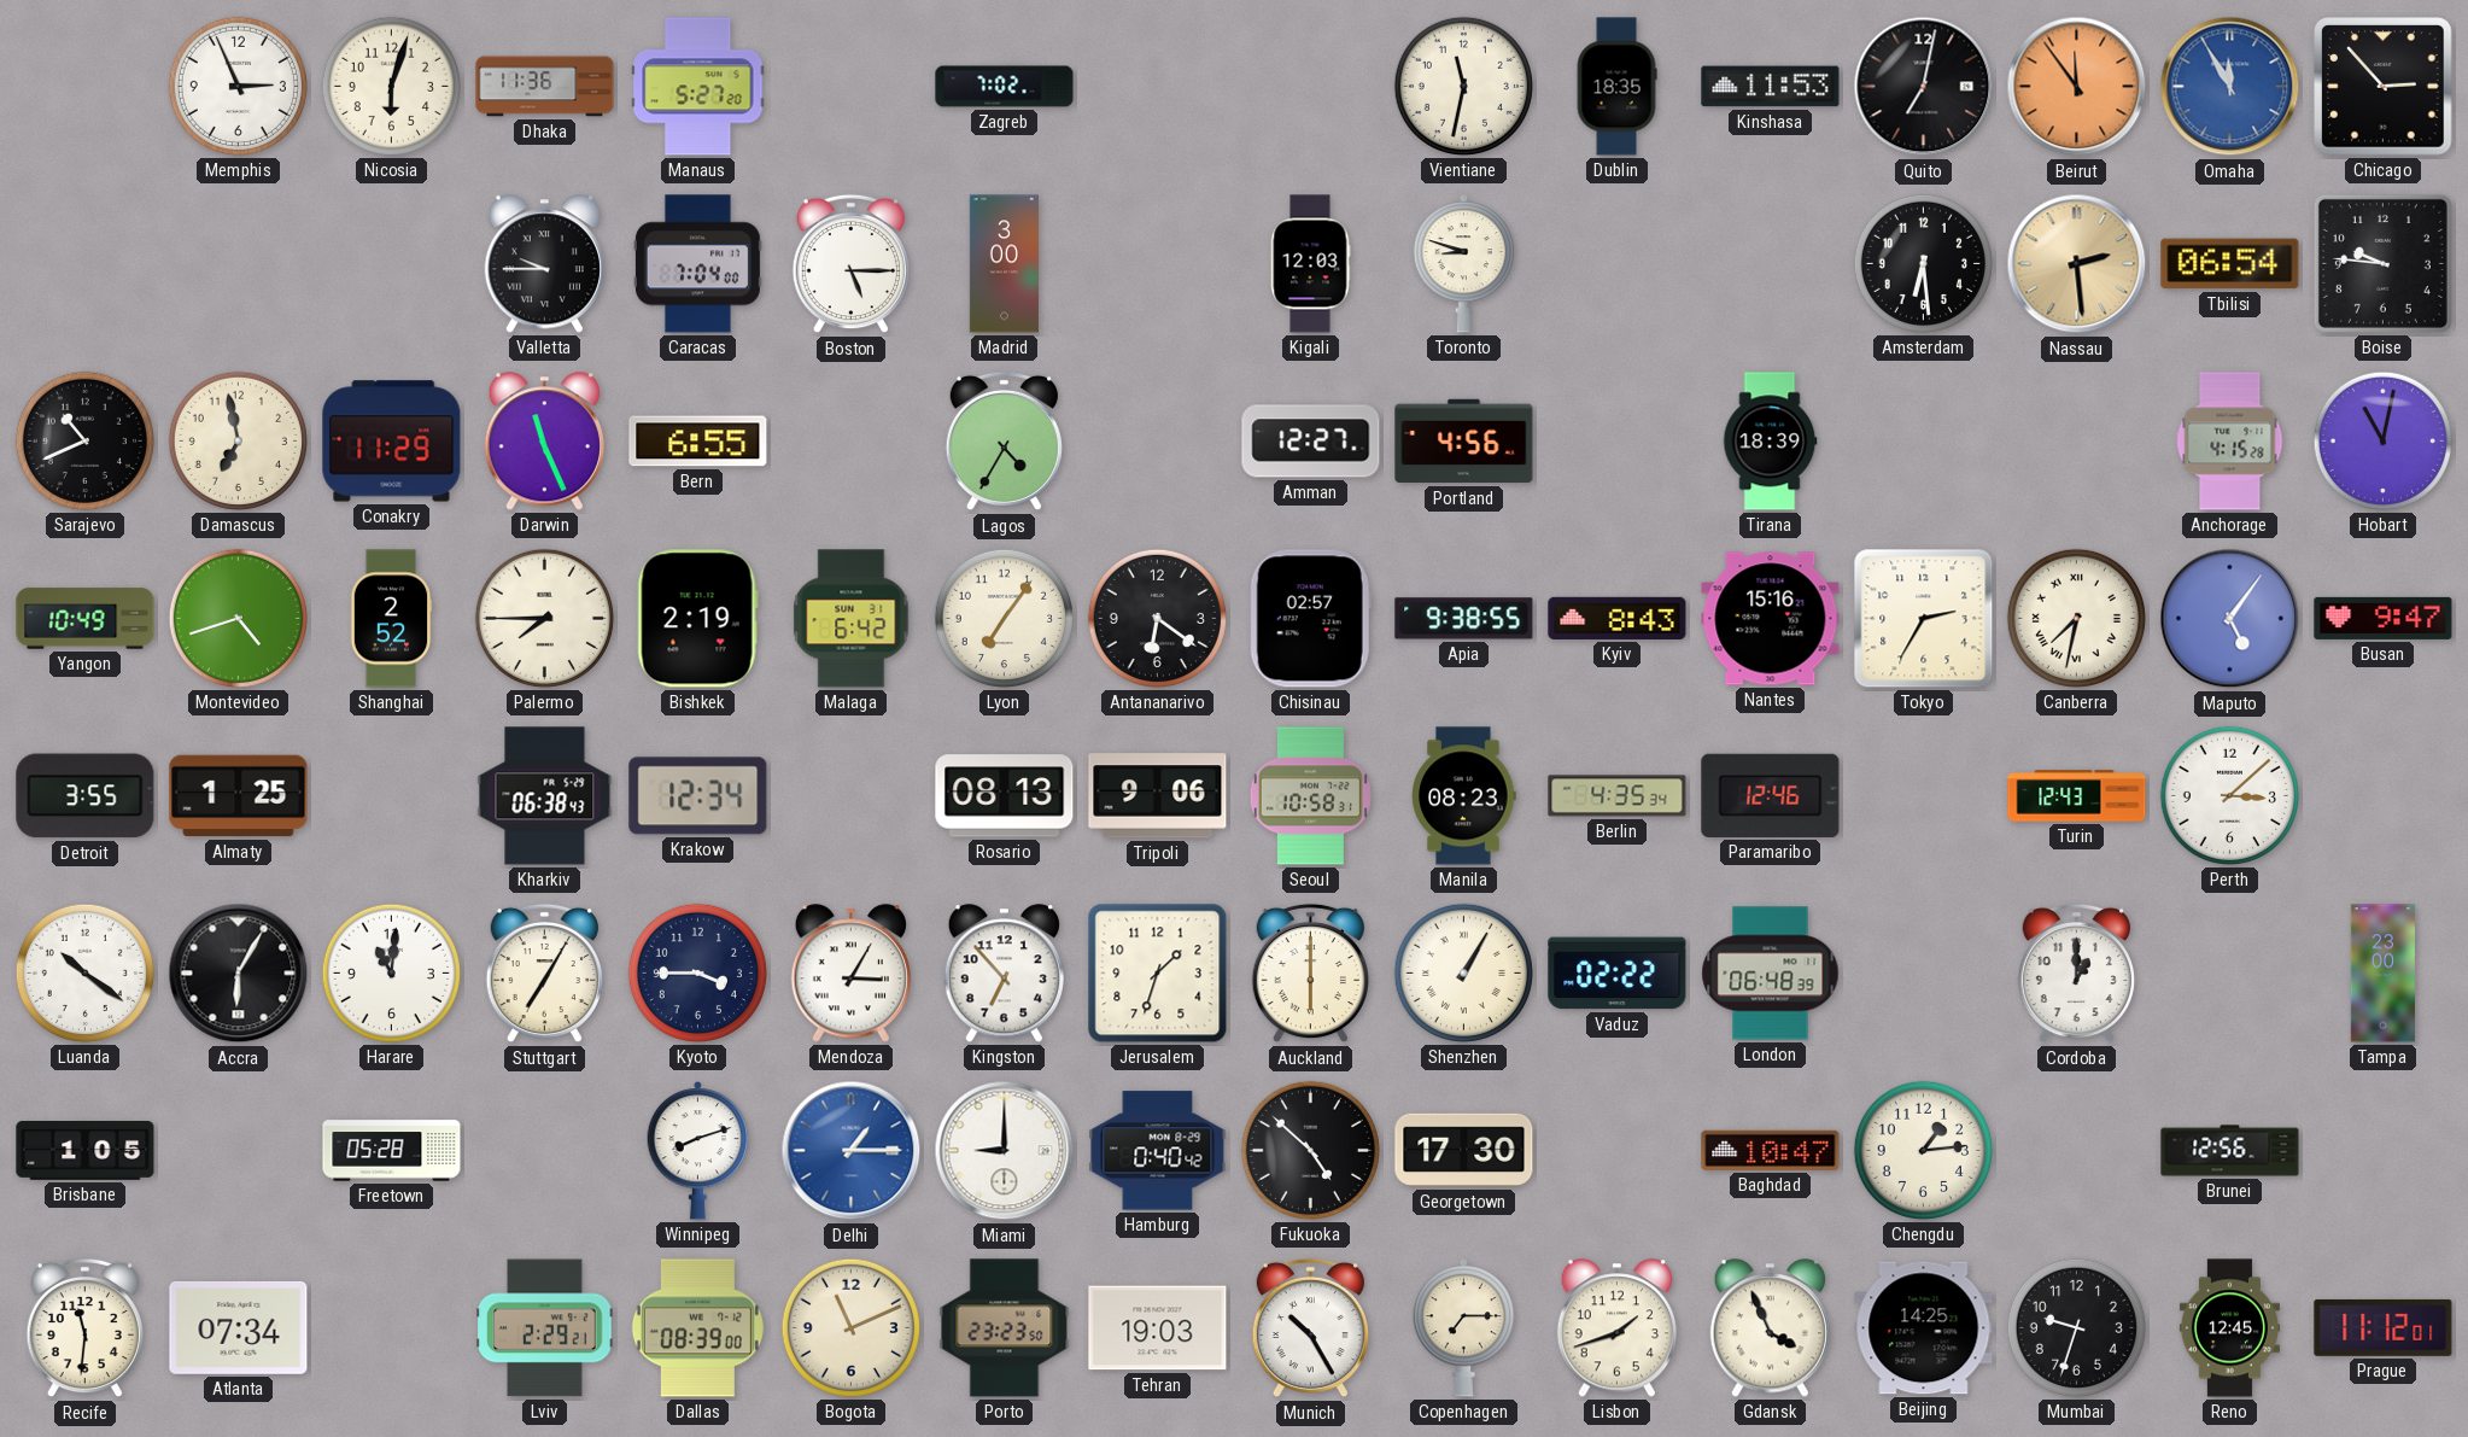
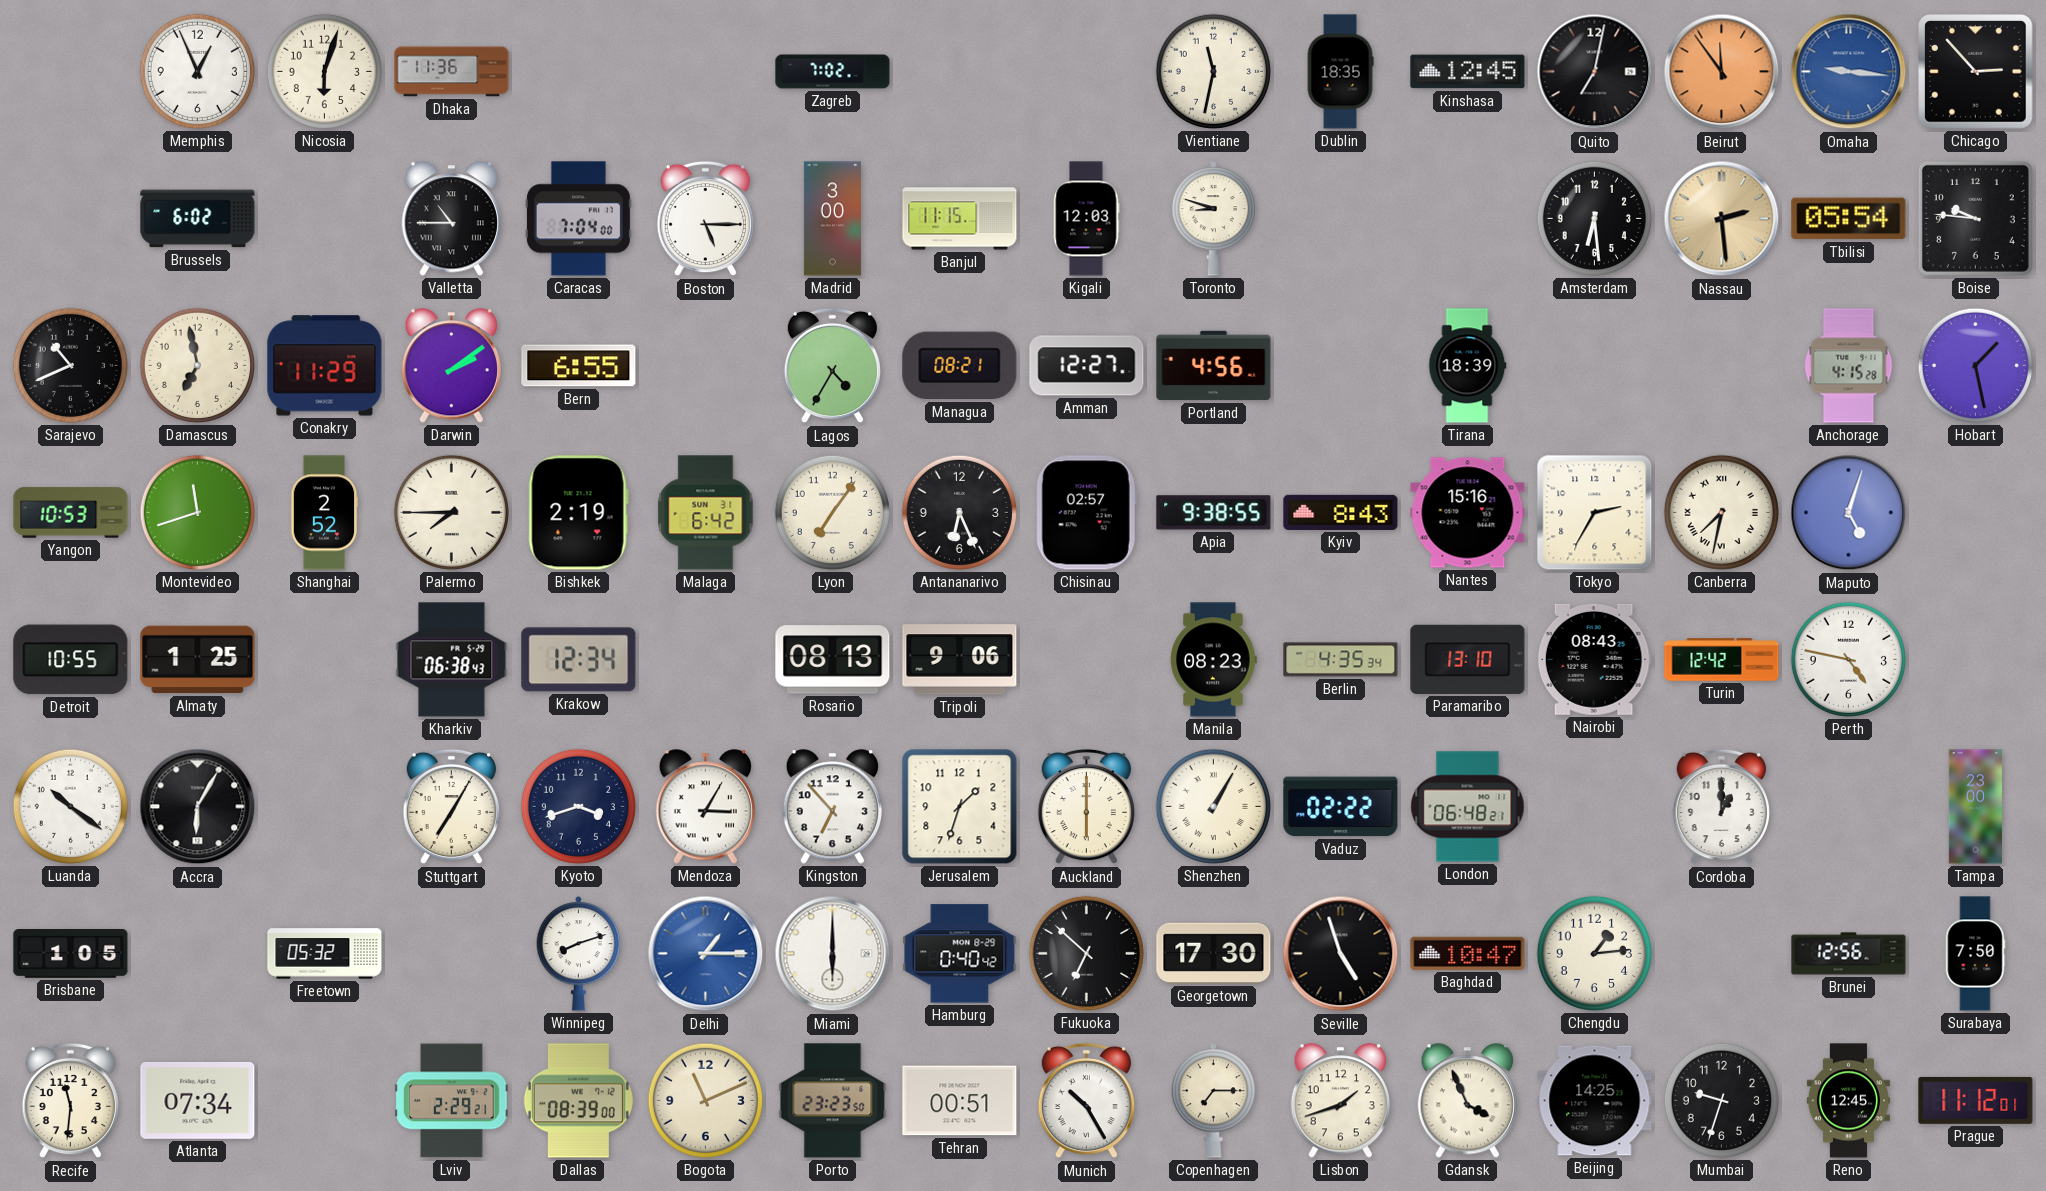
Memphis: 2:56 -> 12:56
Manaus: 5:27 -> none
Kinshasa: 11:53 -> 12:45
Omaha: 11:55 -> 9:16
Brussels: none -> 6:02
Valletta: 9:45 -> 10:45
Banjul: none -> 11:15
Tbilisi: 06:54 -> 05:54
Darwin: 11:26 -> 2:09
Managua: none -> 08:21
Hobart: 11:02 -> 1:28
Yangon: 10:49 -> 10:53
Montevideo: 4:42 -> 11:42
Antananarivo: 6:21 -> 6:26
Maputo: 5:06 -> 5:03
Busan: 9:47 -> none
Detroit: 3:55 -> 10:55
Seoul: 10:58 -> none
Paramaribo: 12:46 -> 13:10
Nairobi: none -> 08:43
Turin: 12:43 -> 12:42
Perth: 3:08 -> 4:47
Harare: 11:01 -> none
Kyoto: 3:45 -> 3:42
London: 06:48:39 -> 06:48:21
Freetown: 05:28 -> 05:32
Miami: 9:00 -> 6:00
Fukuoka: 4:52 -> 6:52
Seville: none -> 4:57
Surabaya: none -> 7:50
Tehran: 19:03 -> 00:51
